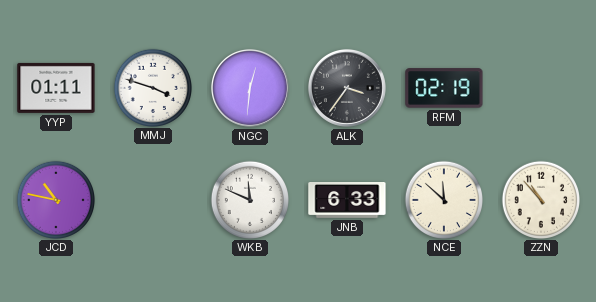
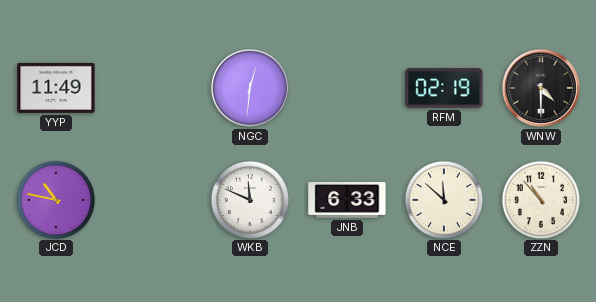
YYP: 01:11 -> 11:49
MMJ: 3:48 -> none
ALK: 3:36 -> none
WNW: none -> 4:30
